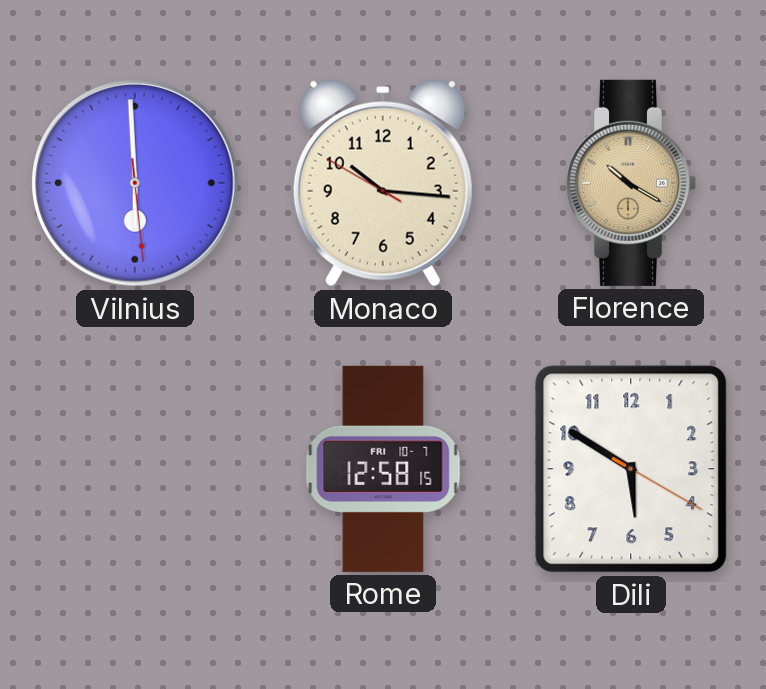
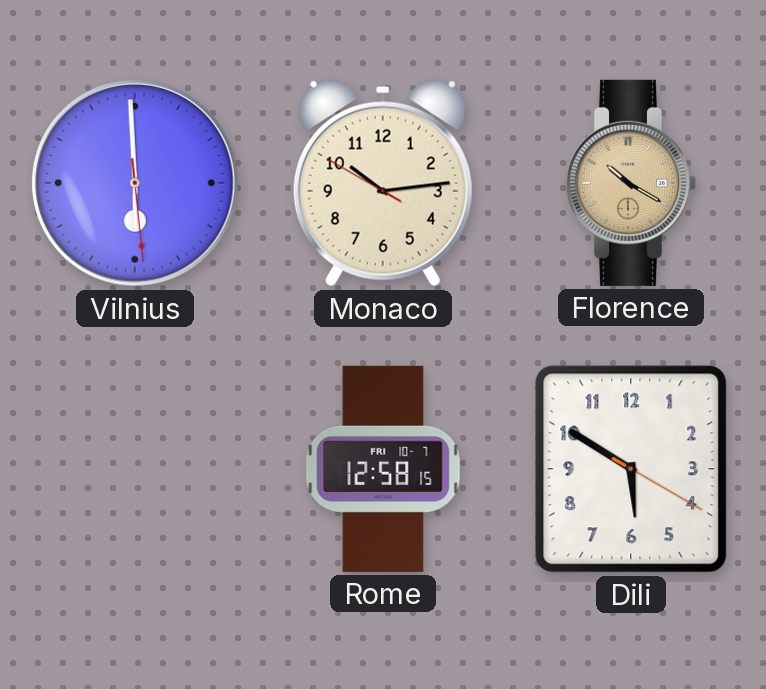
Monaco: 10:15 -> 10:13
